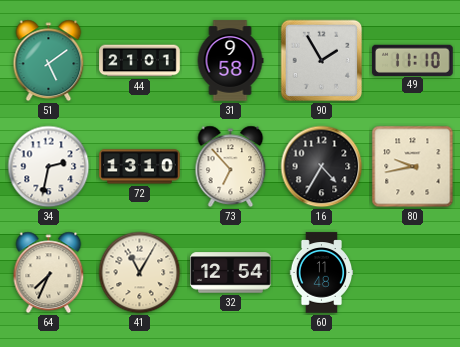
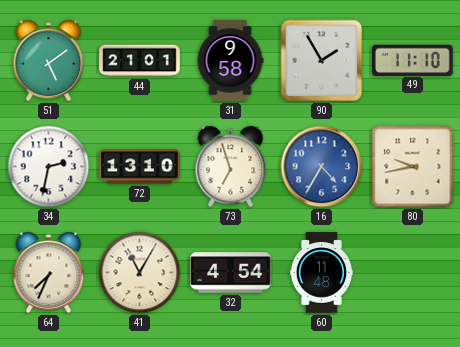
73: 6:53 -> 6:57
16 dial: black -> blue
32: 12:54 -> 4:54
